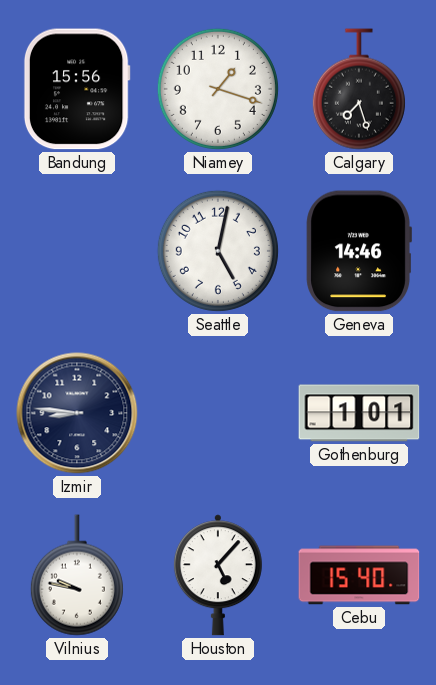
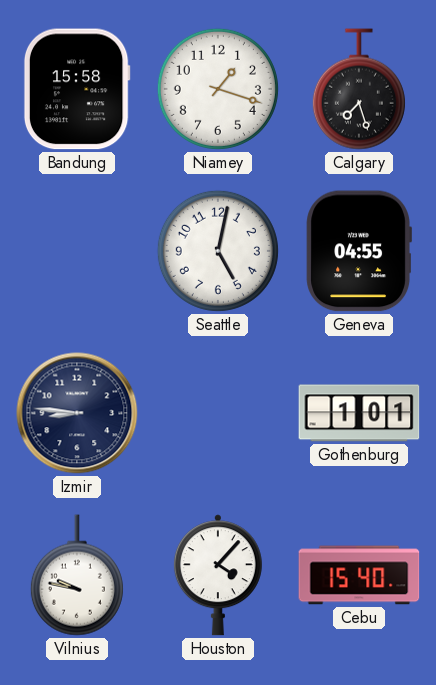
Bandung: 15:56 -> 15:58
Geneva: 14:46 -> 04:55
Houston: 5:07 -> 4:07
